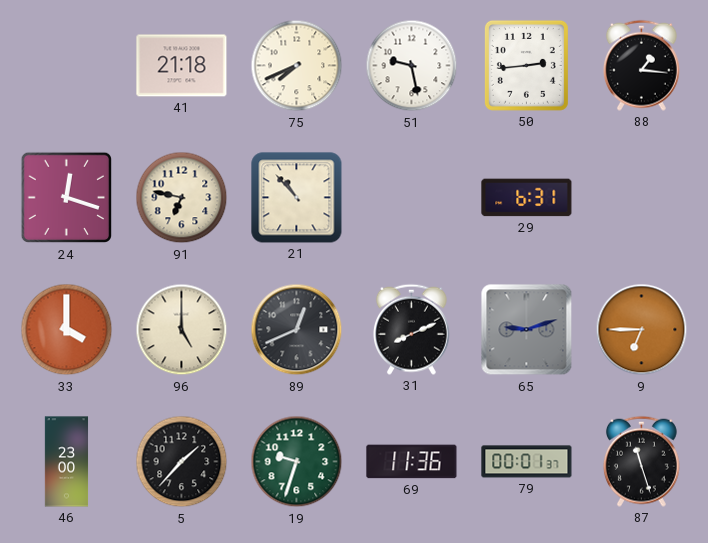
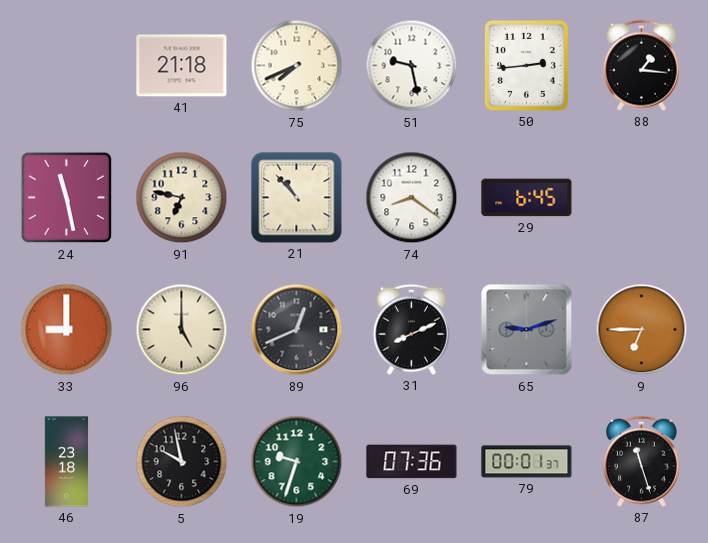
24: 12:18 -> 11:28
74: none -> 8:21
29: 6:31 -> 6:45
33: 4:00 -> 9:00
46: 23:00 -> 23:18
5: 1:37 -> 9:58
69: 11:36 -> 07:36
